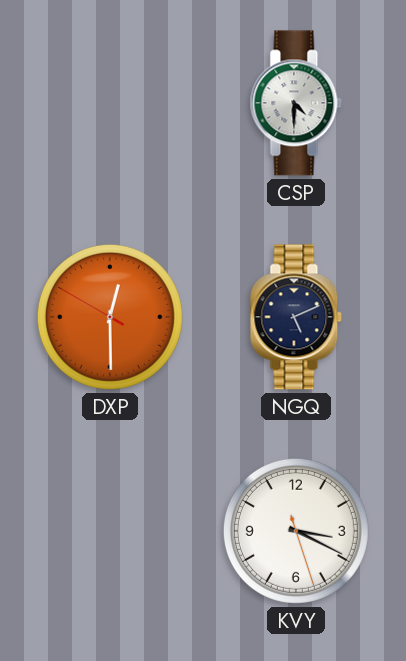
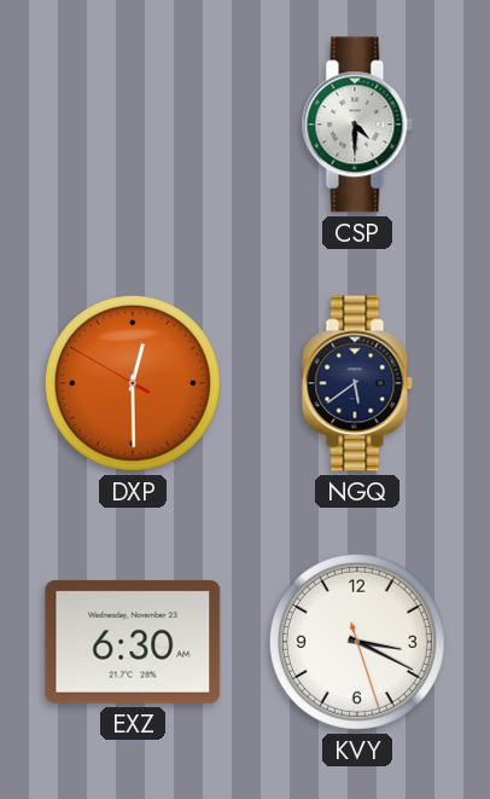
NGQ: 5:11 -> 5:39
EXZ: none -> 6:30
